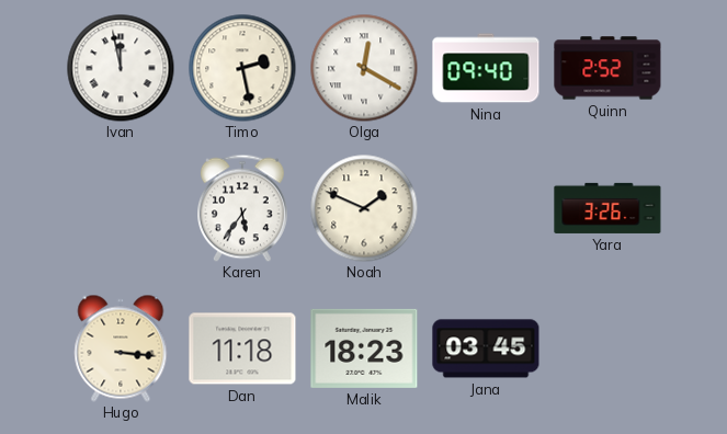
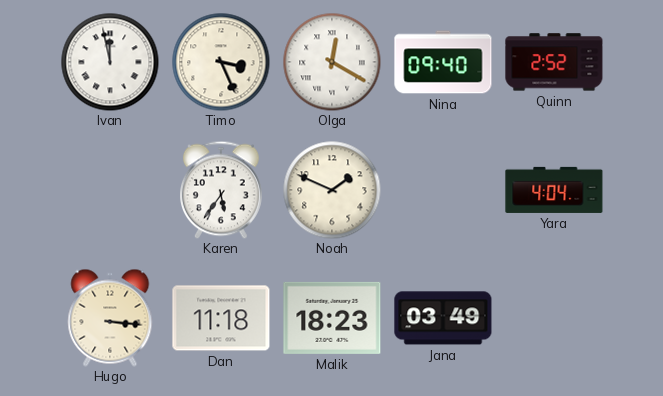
Timo: 2:28 -> 3:26
Yara: 3:26 -> 4:04
Jana: 03:45 -> 03:49
